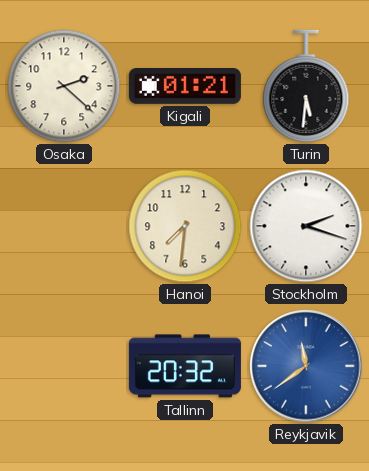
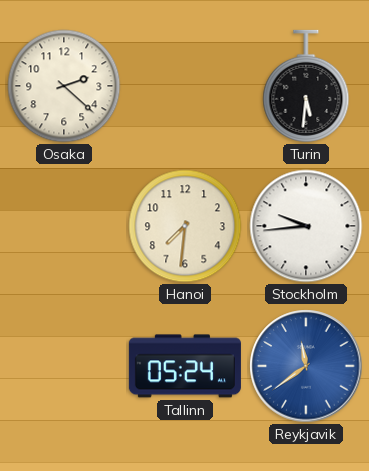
Kigali: 01:21 -> none
Stockholm: 2:18 -> 9:44
Tallinn: 20:32 -> 05:24
